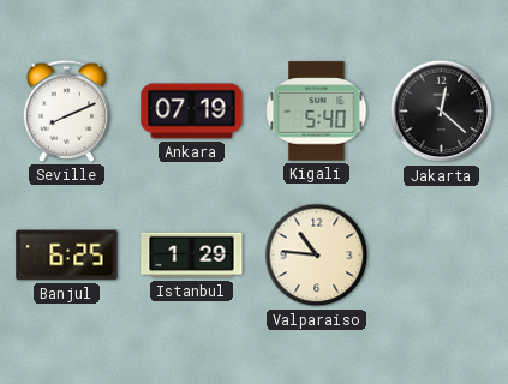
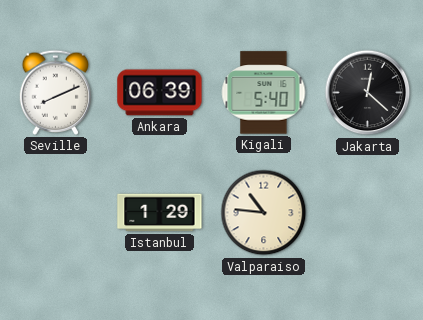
Ankara: 07:19 -> 06:39
Banjul: 6:25 -> none
